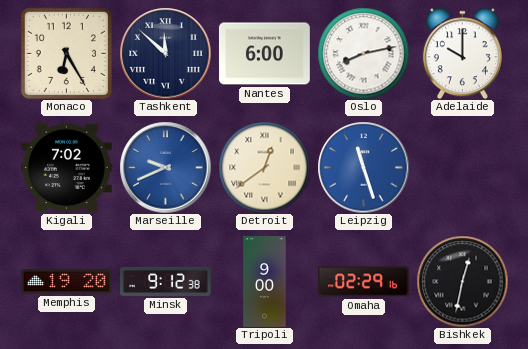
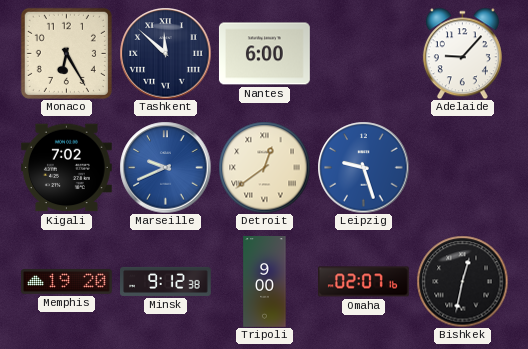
Oslo: 8:13 -> none
Adelaide: 10:00 -> 9:07
Leipzig: 11:27 -> 9:27
Omaha: 02:29 -> 02:07
